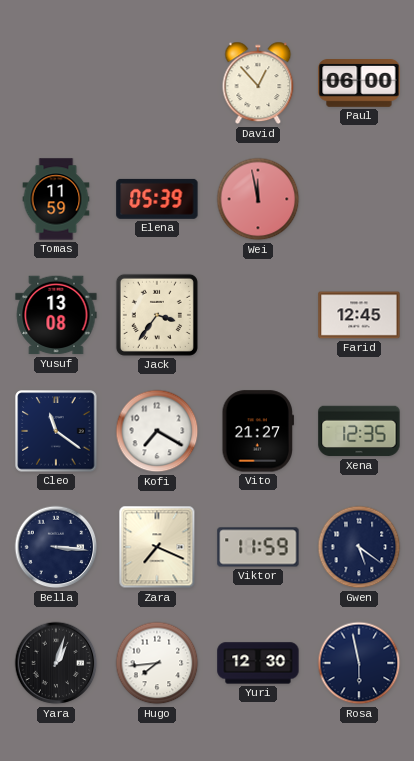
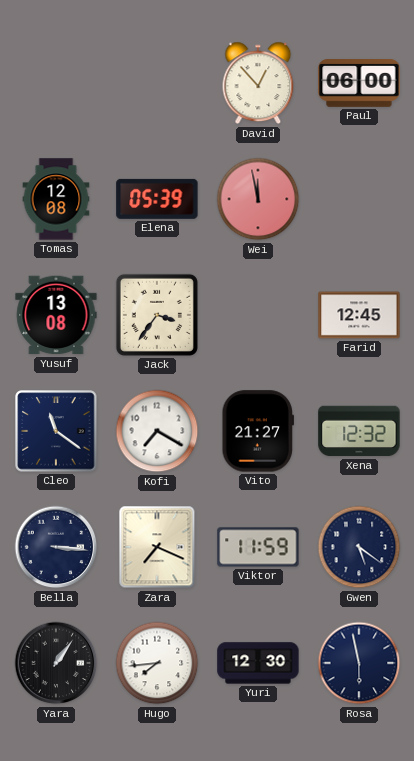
Tomas: 11:59 -> 12:08
Xena: 12:35 -> 12:32
Yara: 1:03 -> 1:06
